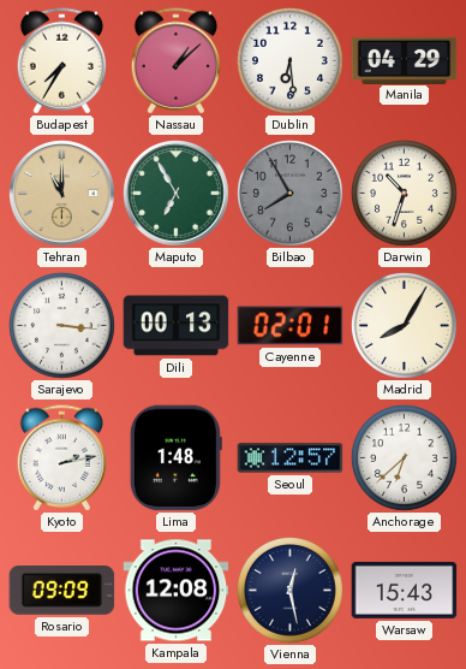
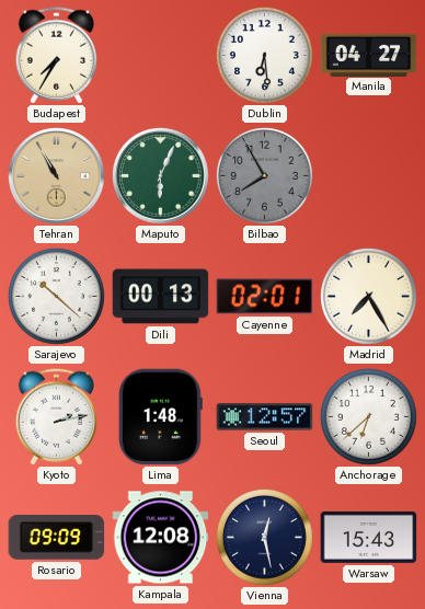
Nassau: 1:08 -> none
Manila: 04:29 -> 04:27
Tehran: 11:00 -> 10:55
Maputo: 6:55 -> 6:04
Darwin: 10:33 -> none
Sarajevo: 3:16 -> 10:22
Madrid: 8:05 -> 7:25
